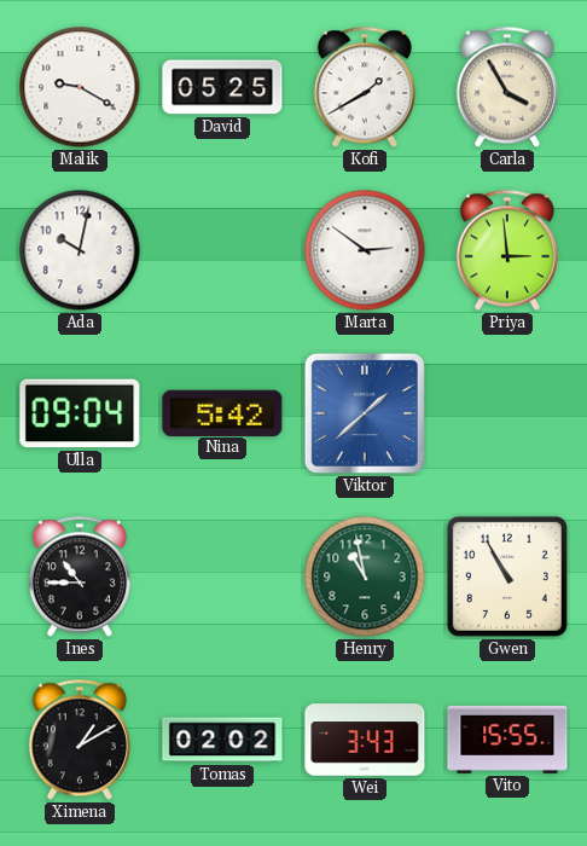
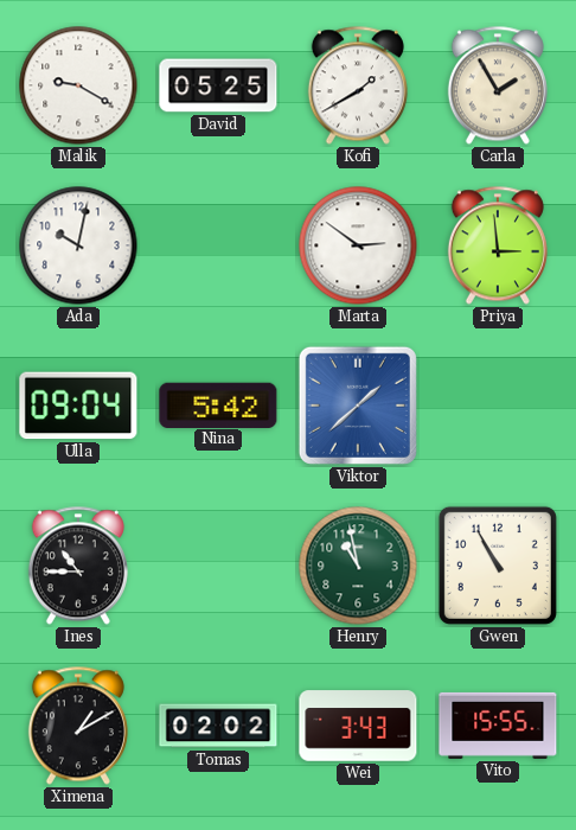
Carla: 3:55 -> 1:55
